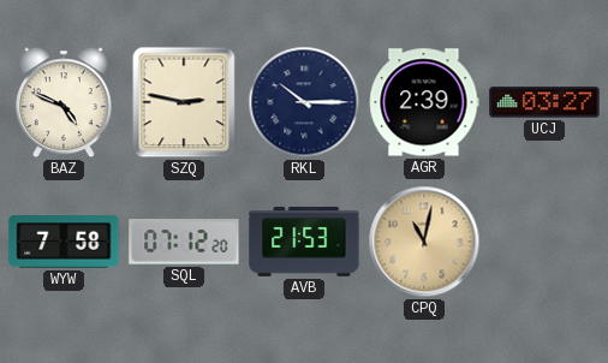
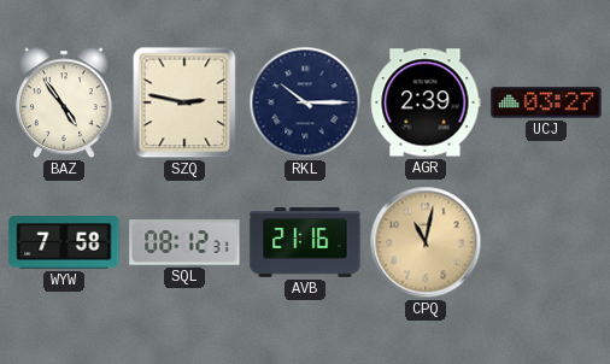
BAZ: 4:49 -> 4:54
SQL: 07:12 -> 08:12
AVB: 21:53 -> 21:16
